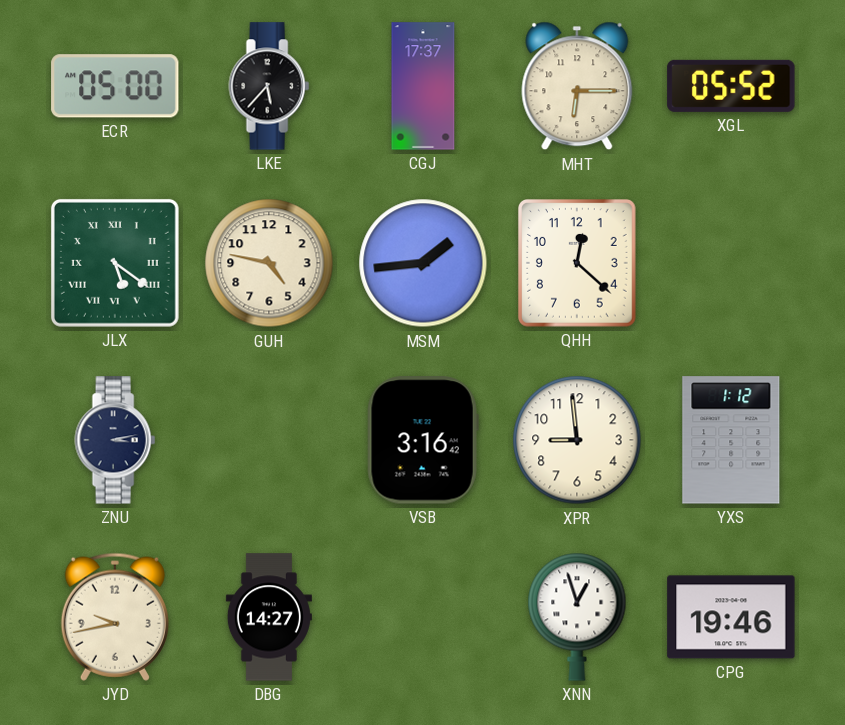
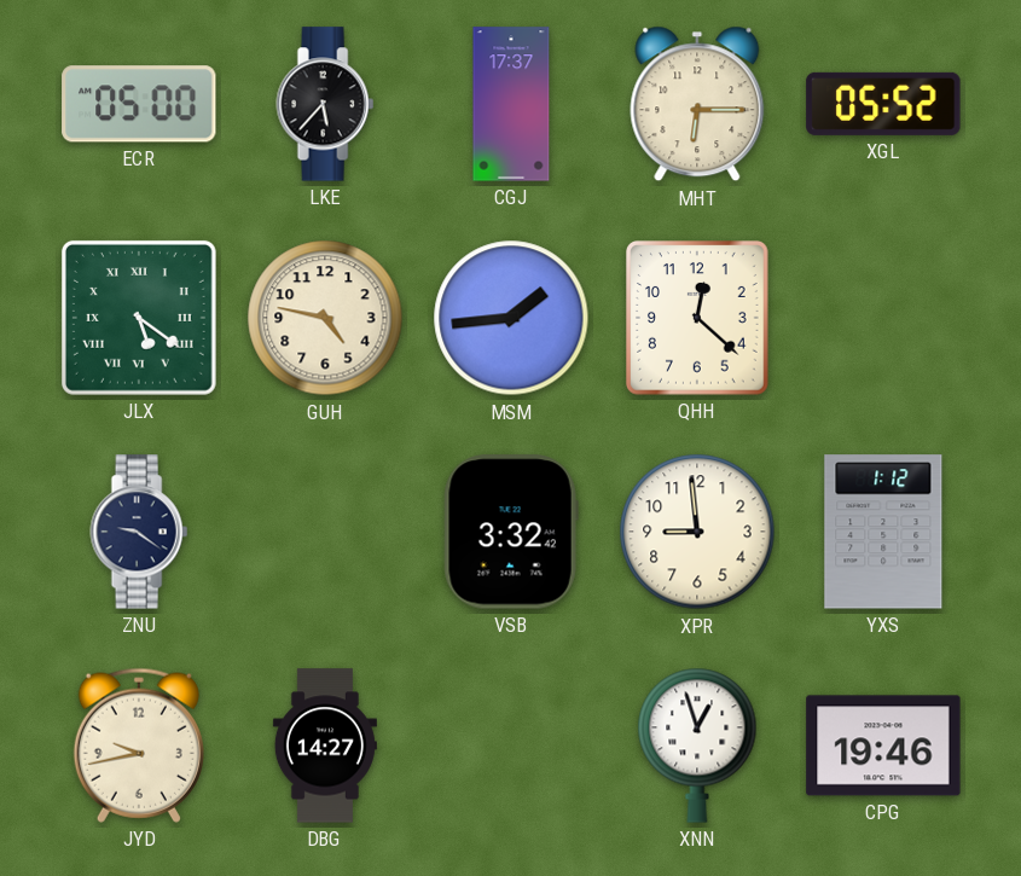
ZNU: 3:13 -> 9:21
VSB: 3:16 -> 3:32
